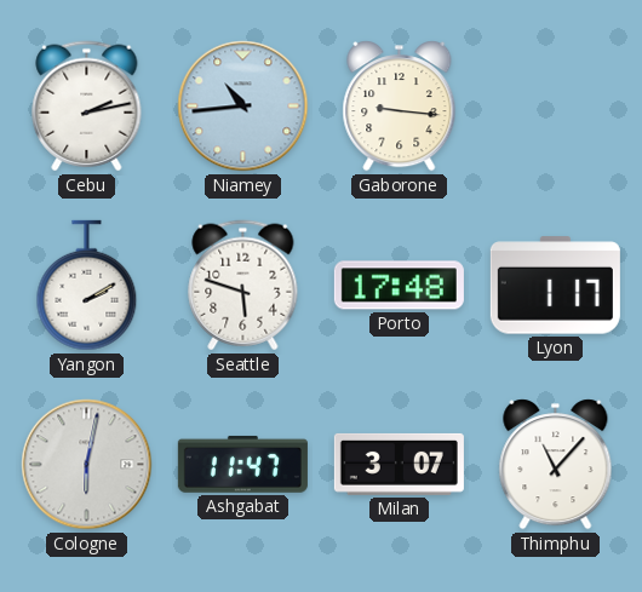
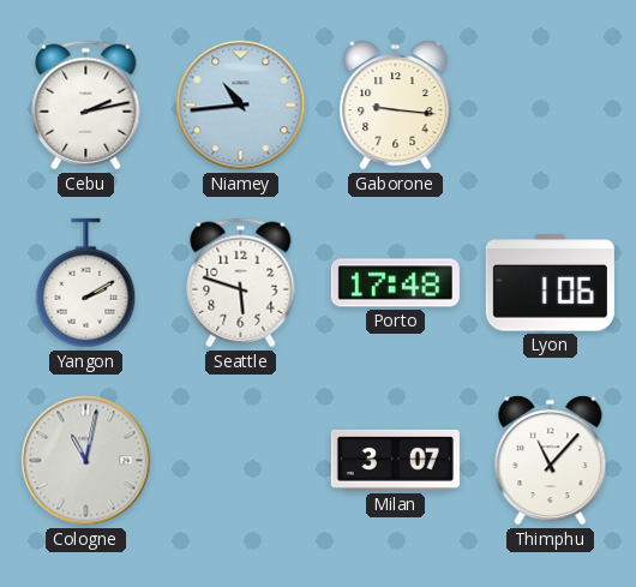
Lyon: 1:17 -> 1:06
Cologne: 6:02 -> 11:02
Ashgabat: 11:47 -> none
